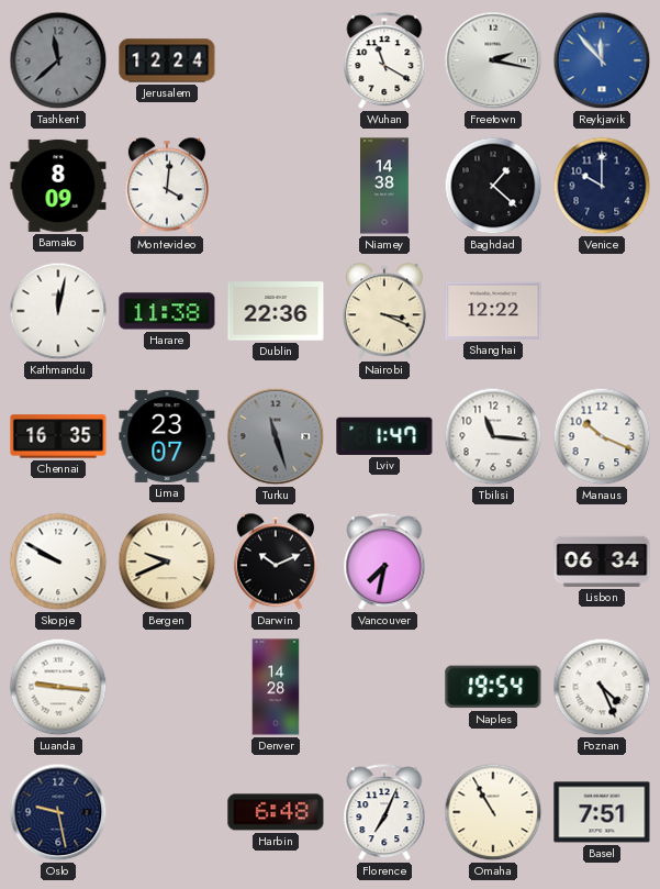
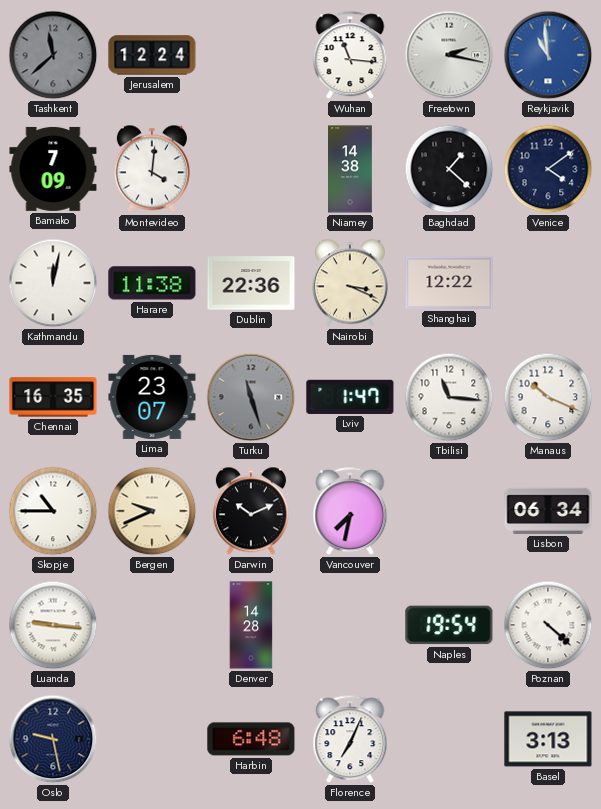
Wuhan: 11:20 -> 11:16
Reykjavik: 11:53 -> 10:59
Bamako: 8:09 -> 7:09
Venice: 10:00 -> 4:09
Skopje: 9:50 -> 10:45
Poznan: 4:26 -> 4:22
Omaha: 10:55 -> none
Basel: 7:51 -> 3:13
